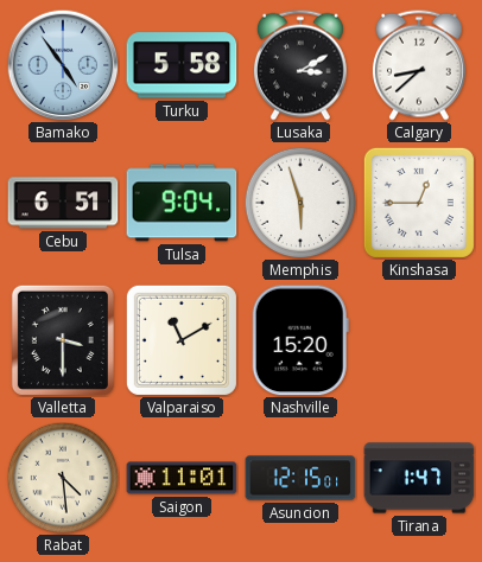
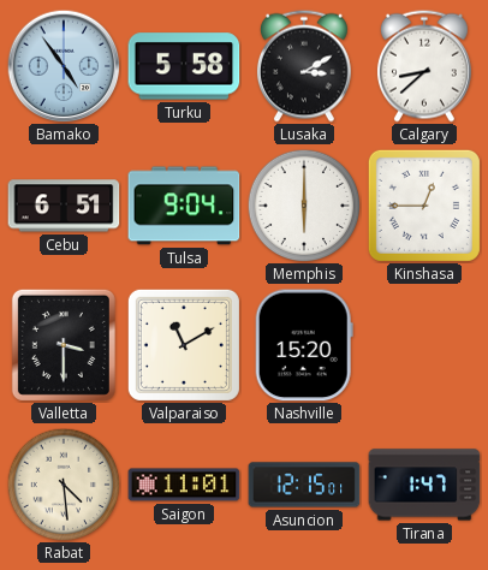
Memphis: 5:57 -> 6:00
